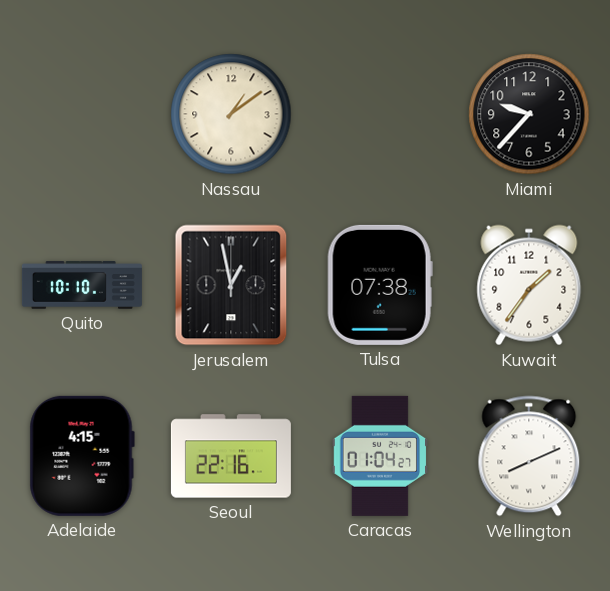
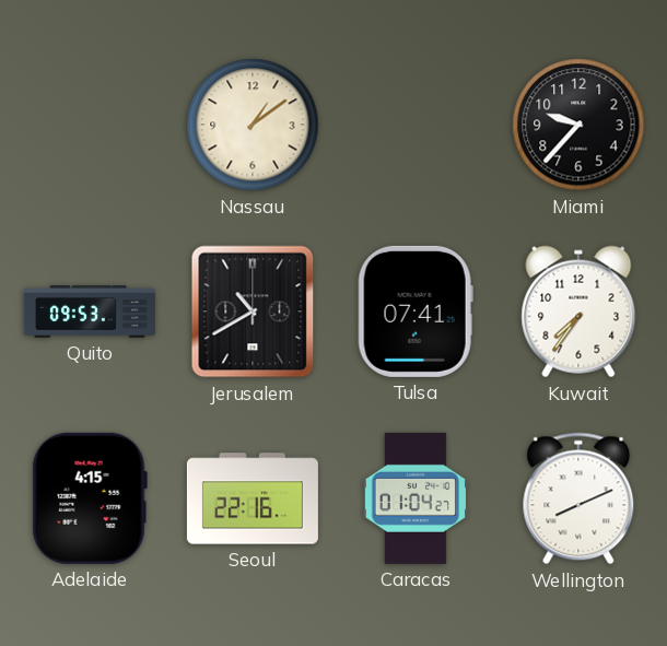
Quito: 10:10 -> 09:53
Jerusalem: 12:58 -> 10:40
Tulsa: 07:38 -> 07:41
Kuwait: 1:36 -> 7:36
